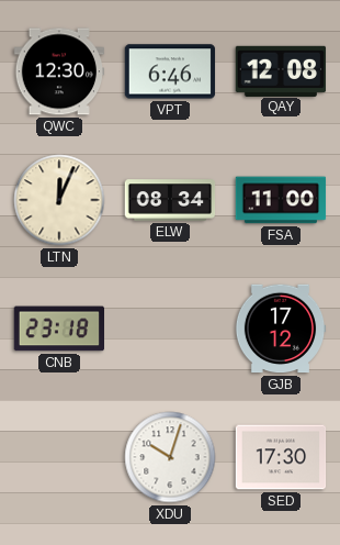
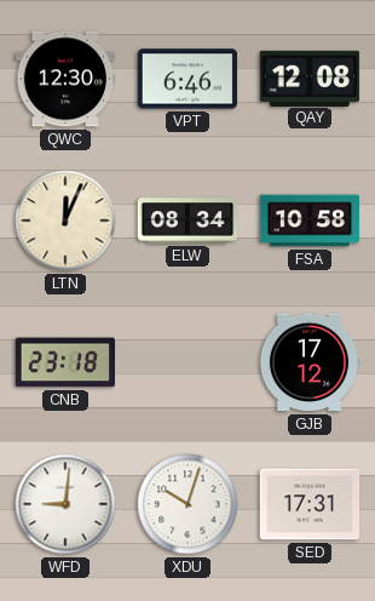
FSA: 11:00 -> 10:58
WFD: none -> 9:01
SED: 17:30 -> 17:31
